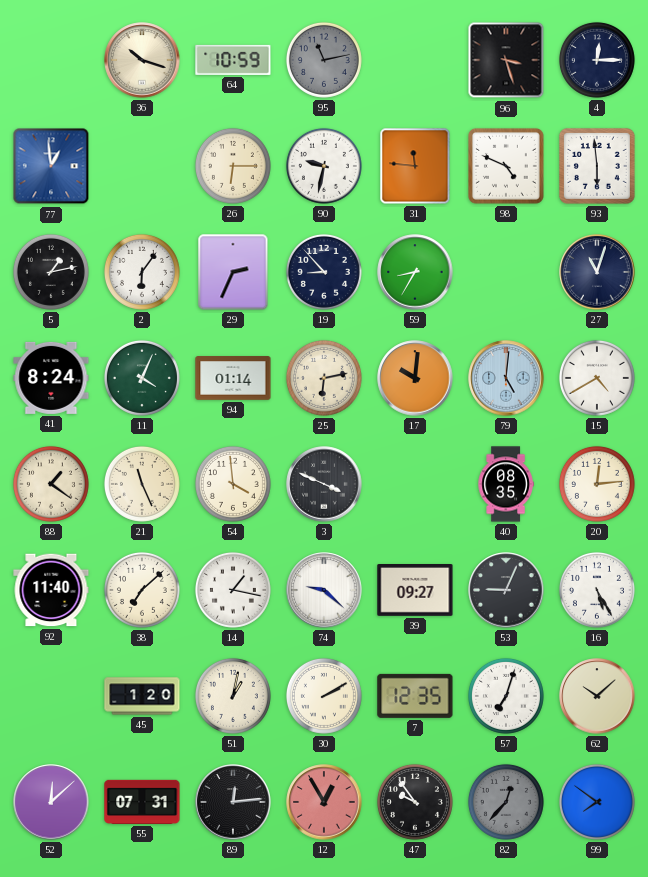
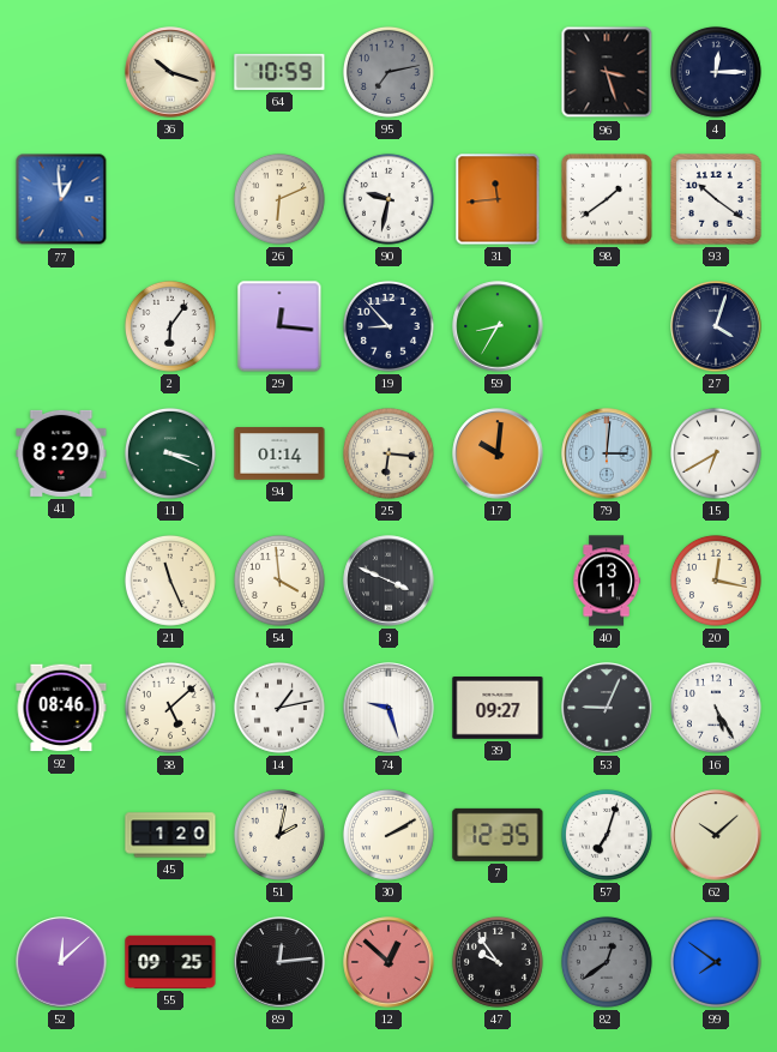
95: 11:13 -> 7:13
26: 6:15 -> 6:11
31: 11:46 -> 11:44
98: 4:49 -> 1:39
93: 5:59 -> 10:21
5: 1:13 -> none
29: 2:34 -> 12:16
27: 11:03 -> 4:03
41: 8:24 -> 8:29
11: 4:04 -> 3:19
25: 6:13 -> 6:16
79: 5:01 -> 3:01
15: 4:40 -> 6:40
88: 1:21 -> none
40: 08:35 -> 13:11
20: 12:14 -> 12:17
92: 11:40 -> 08:46
38: 7:08 -> 5:08
14: 1:17 -> 1:13
74: 9:22 -> 9:27
51: 1:02 -> 2:02
55: 07:31 -> 09:25
12: 12:55 -> 12:52
82: 12:37 -> 12:39
